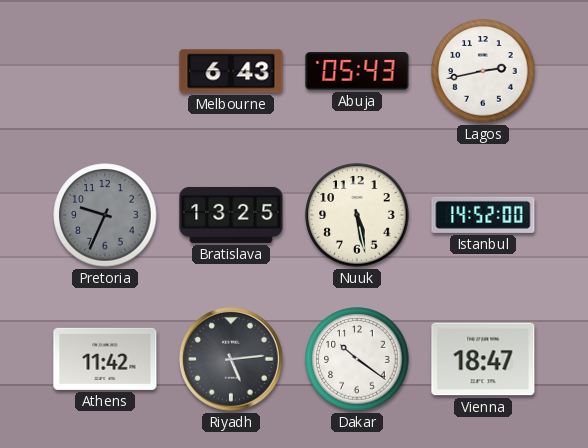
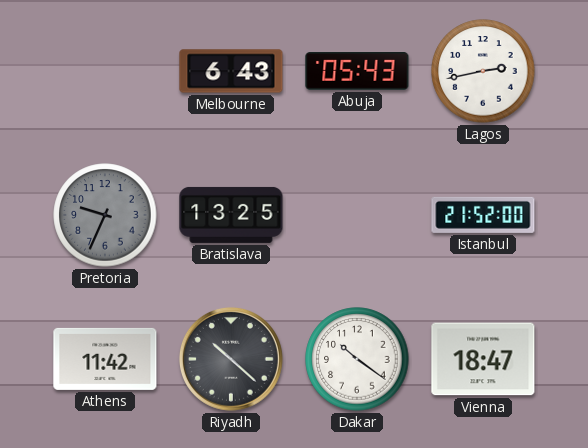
Nuuk: 5:28 -> none
Istanbul: 14:52 -> 21:52
Riyadh: 5:14 -> 10:22
